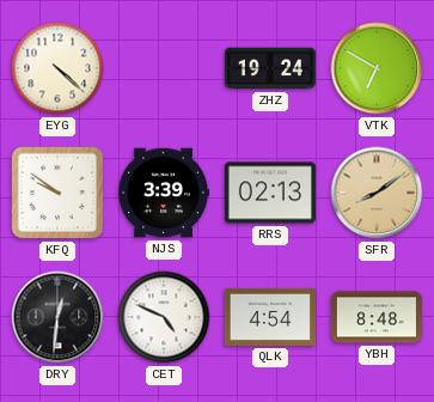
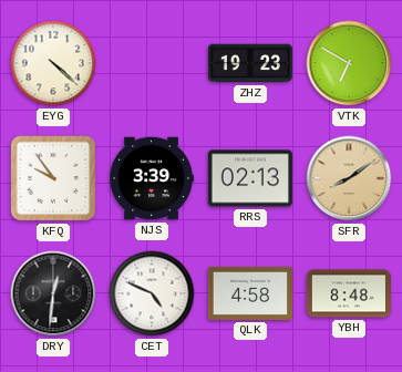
ZHZ: 19:24 -> 19:23
KFQ: 9:51 -> 9:54
QLK: 4:54 -> 4:58
